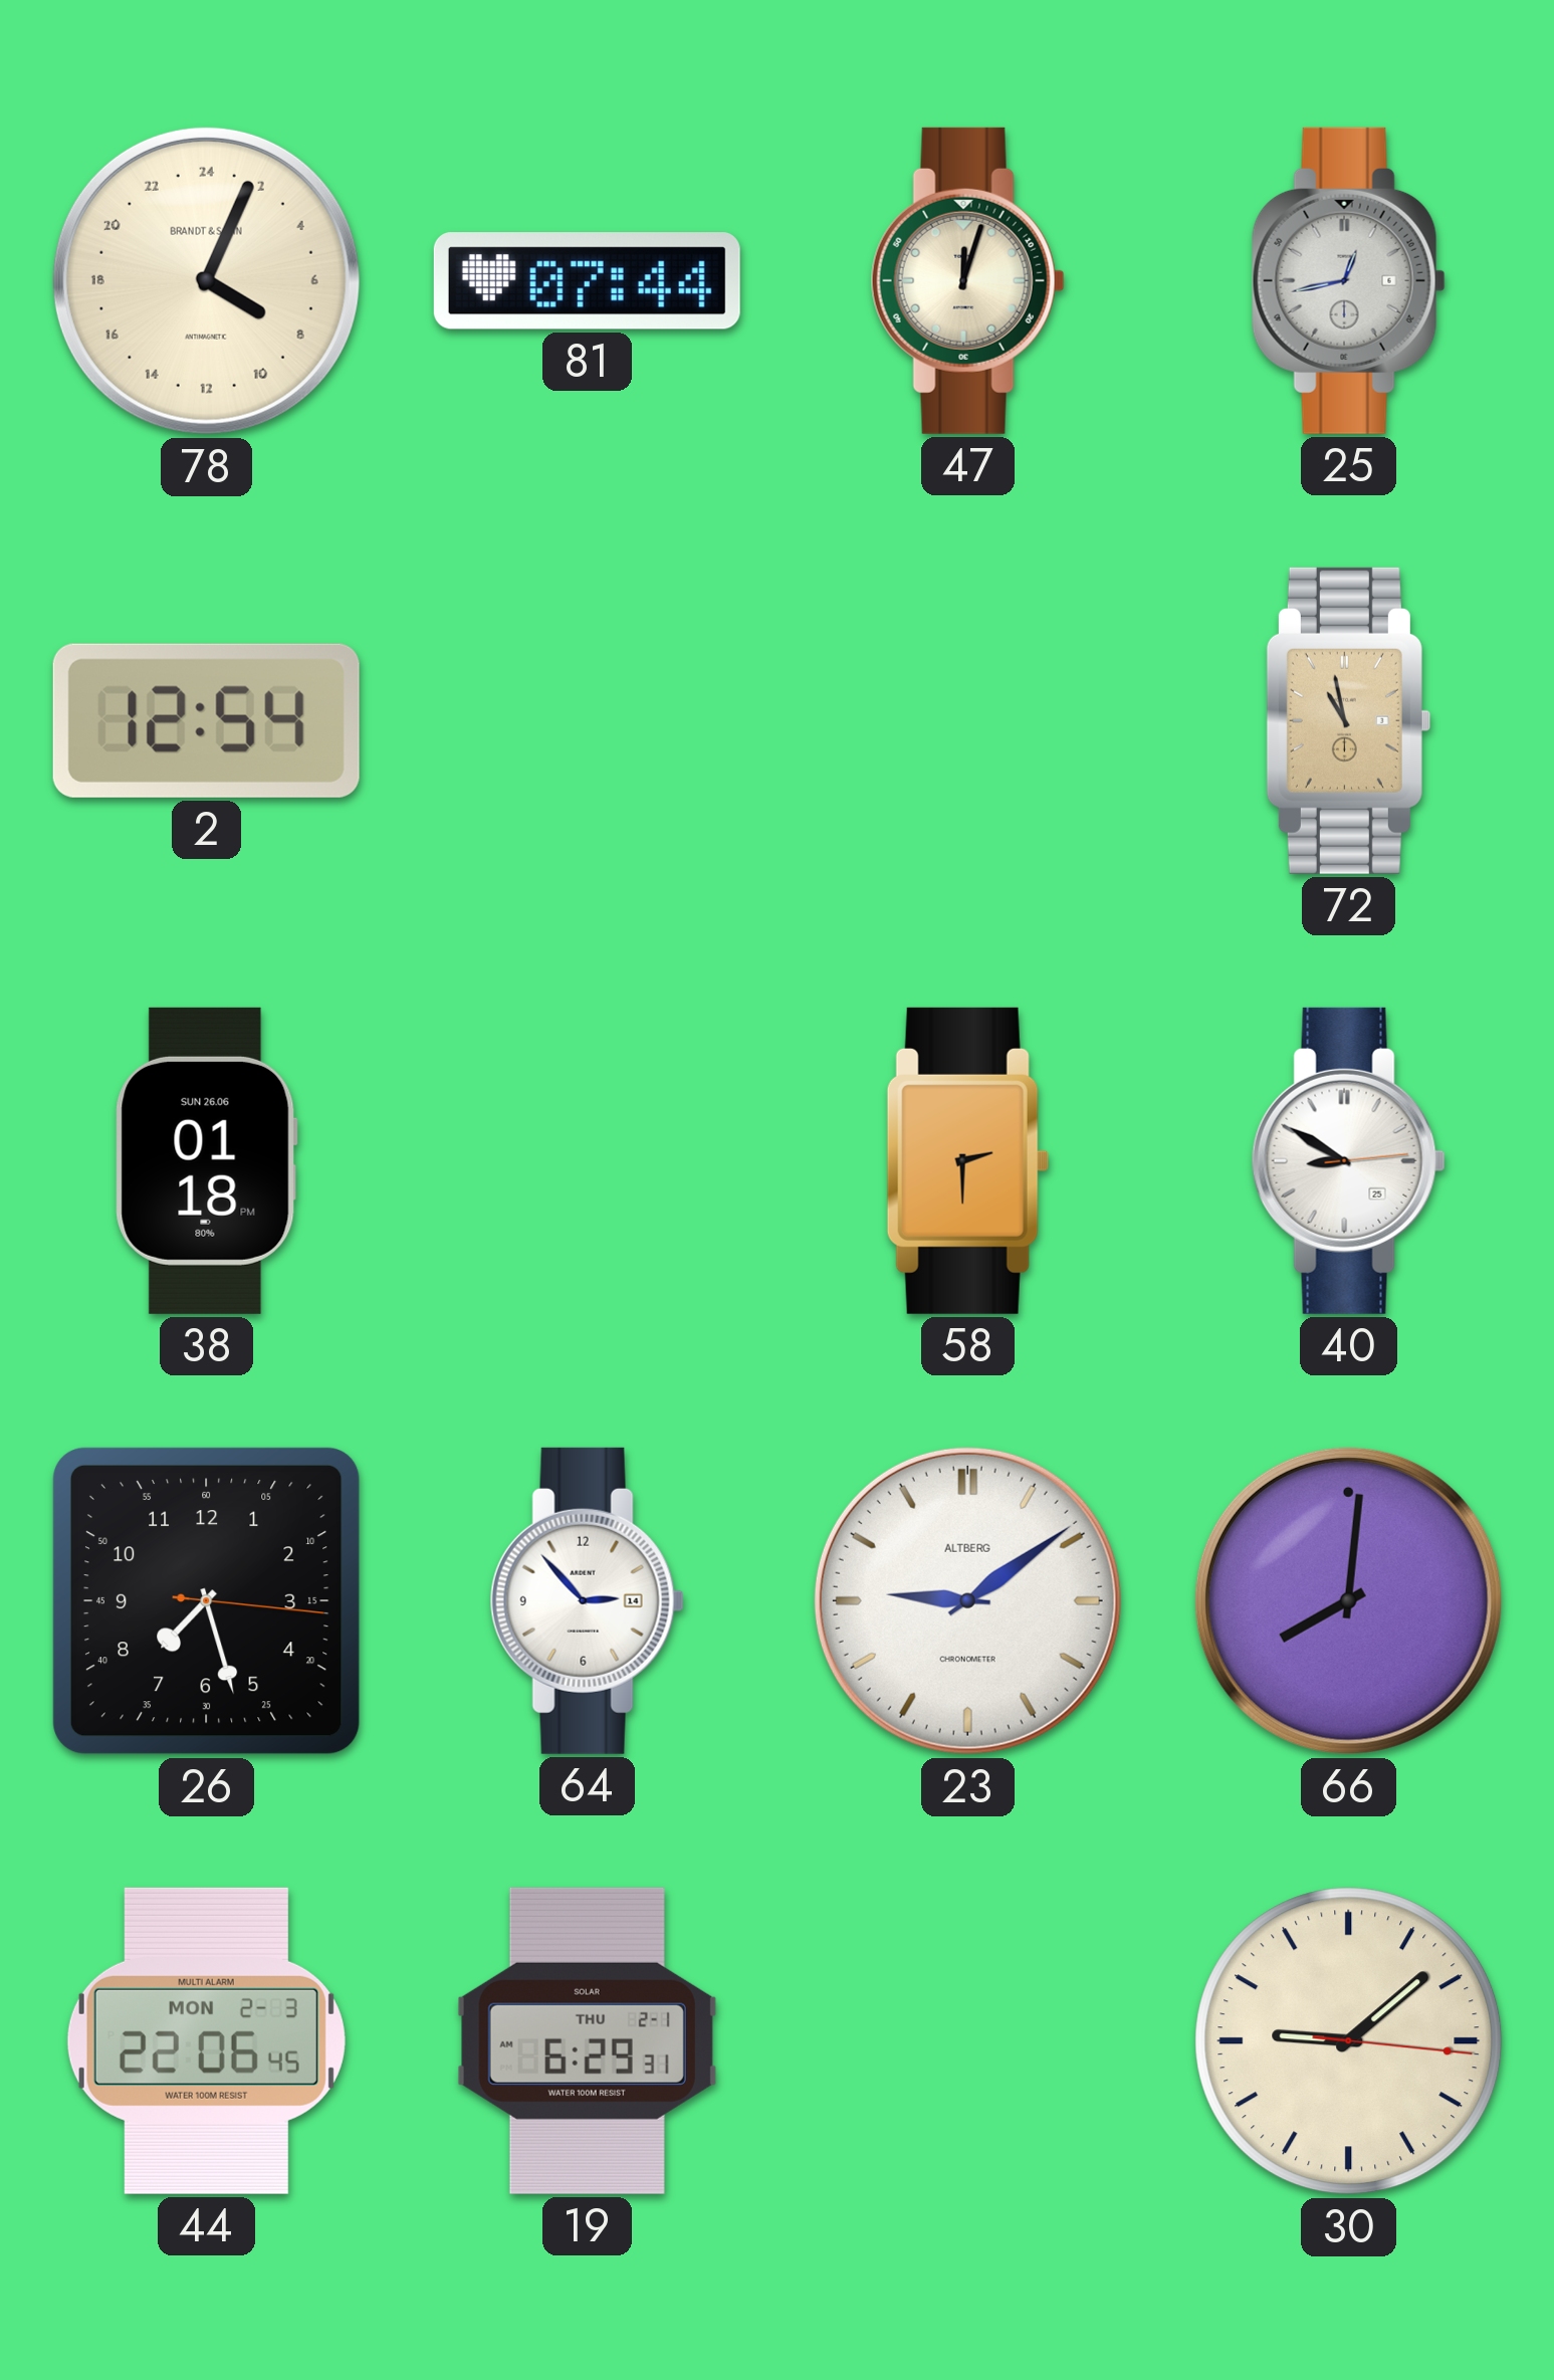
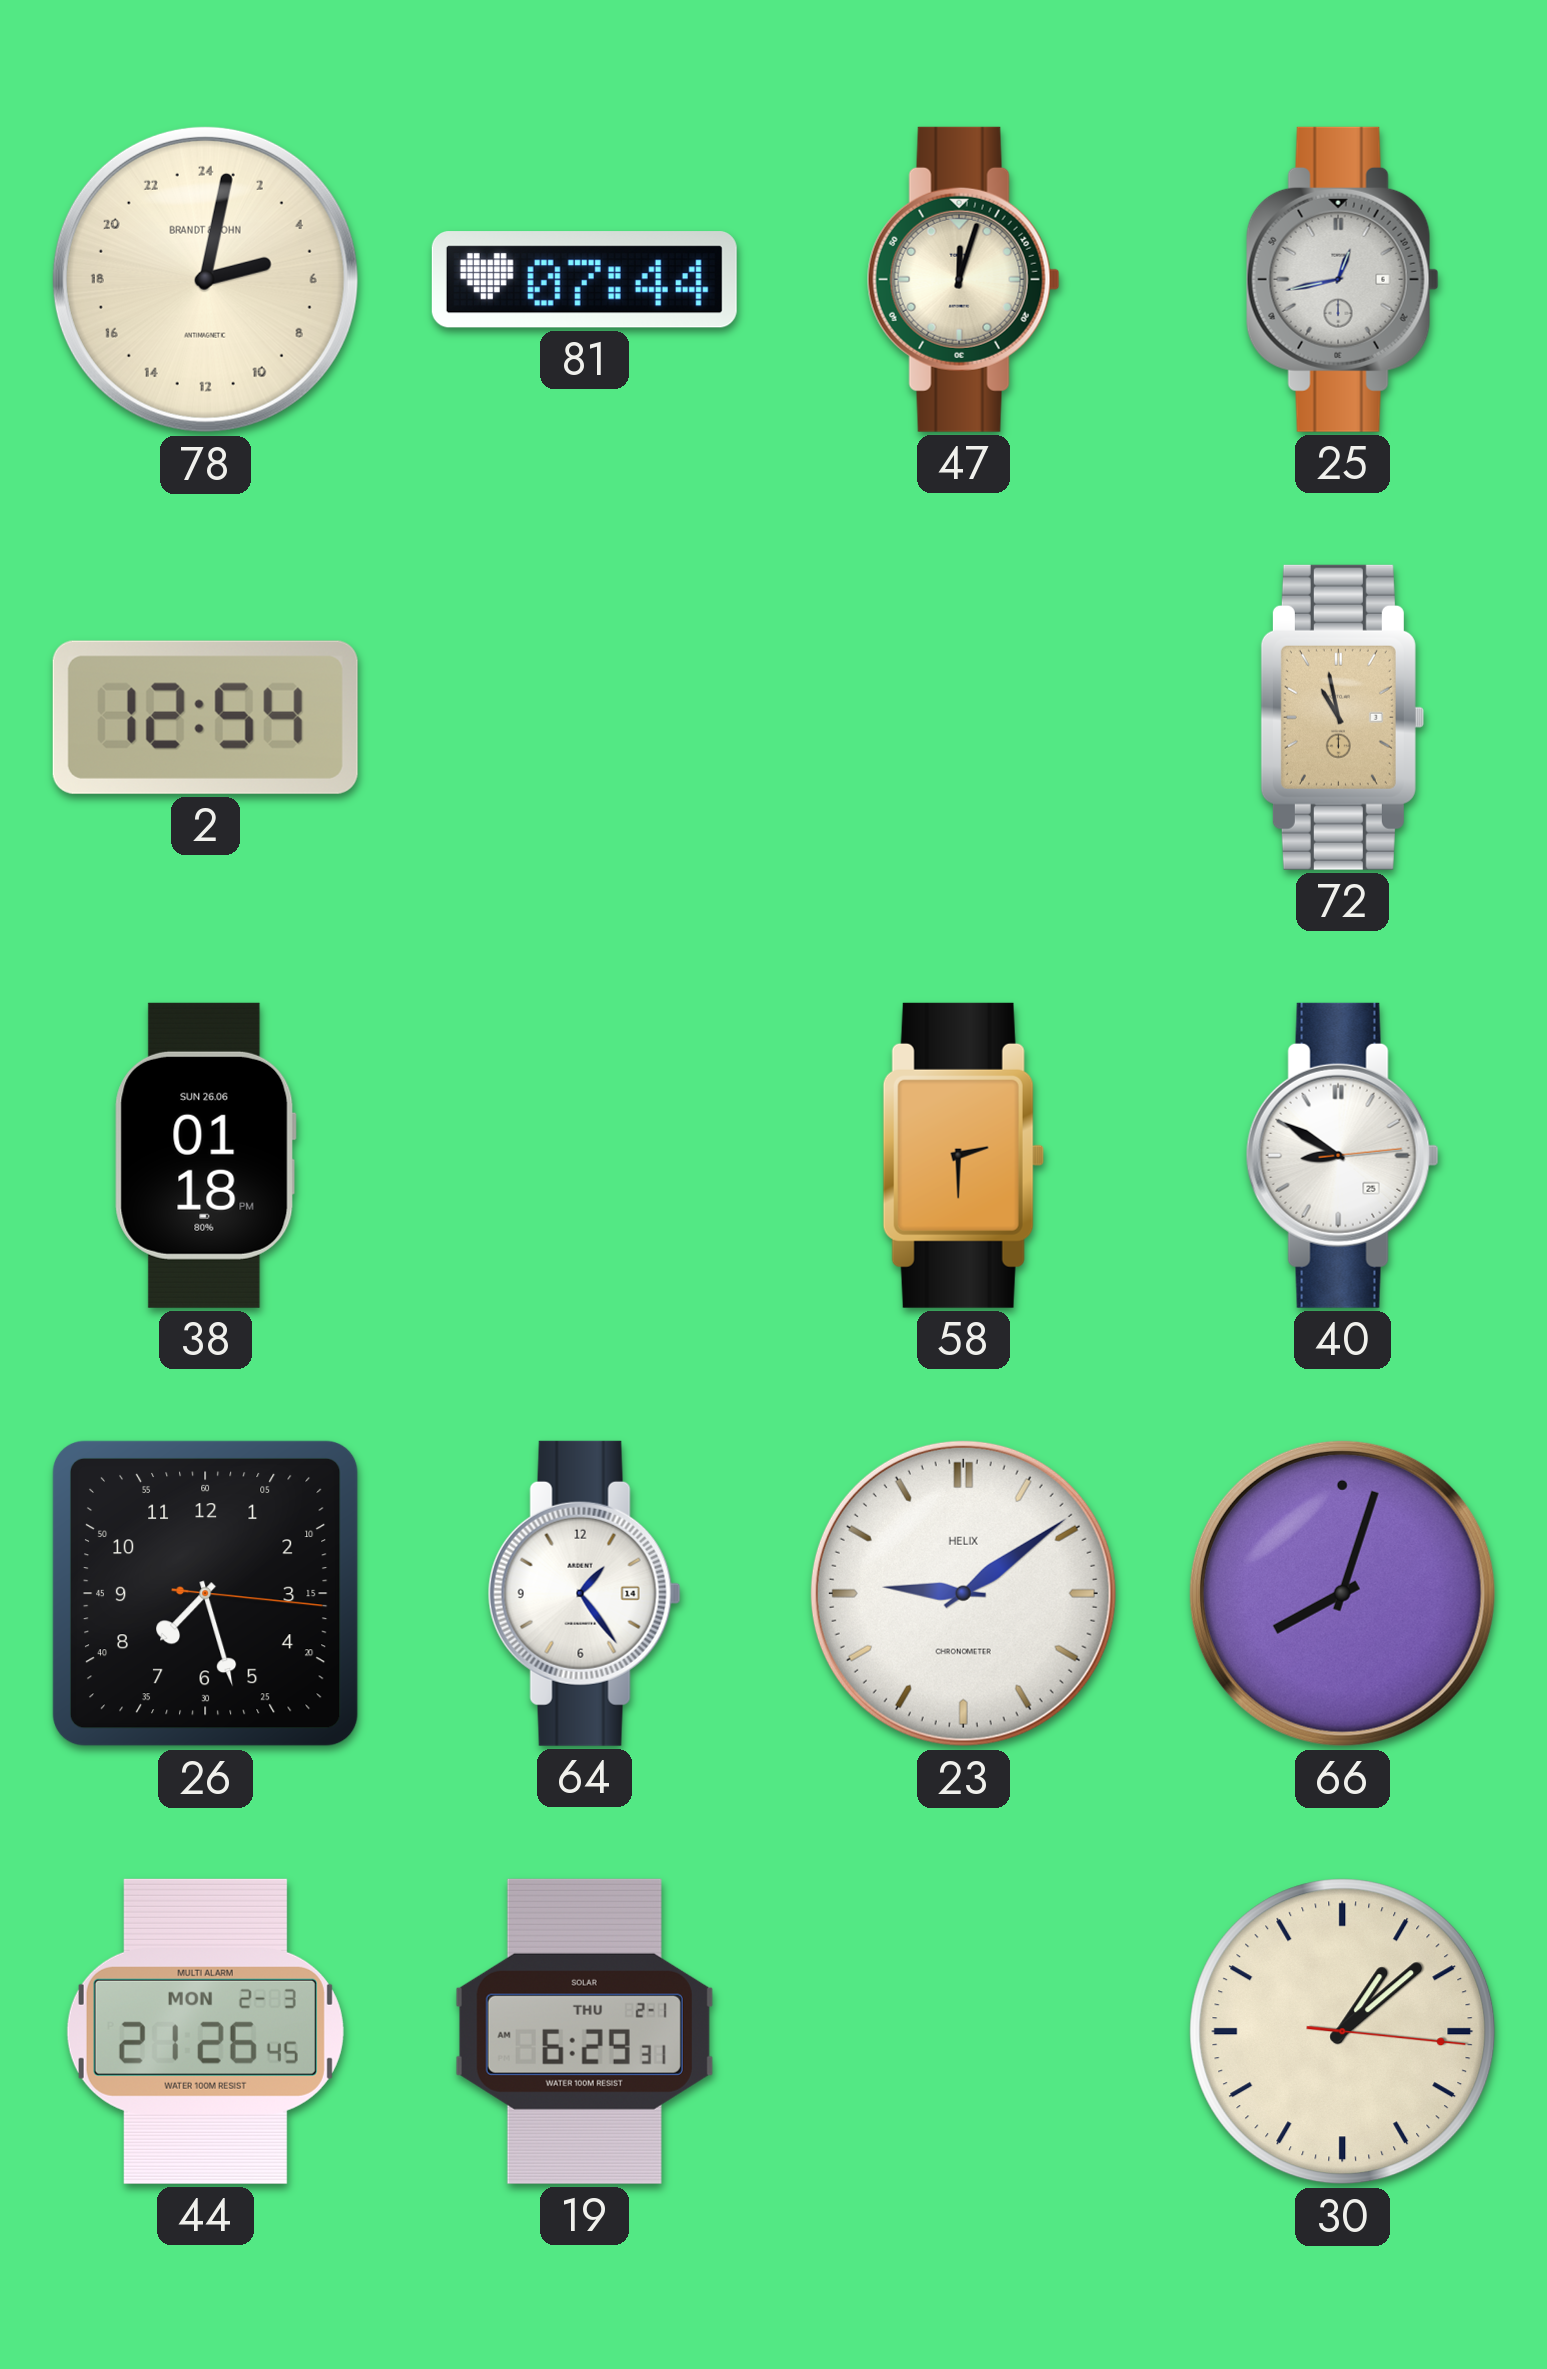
78: 8:04 -> 5:02
64: 2:53 -> 1:24
23 brand: ALTBERG -> HELIX
66: 8:01 -> 8:03
44: 22:06 -> 21:26
30: 9:08 -> 1:08
